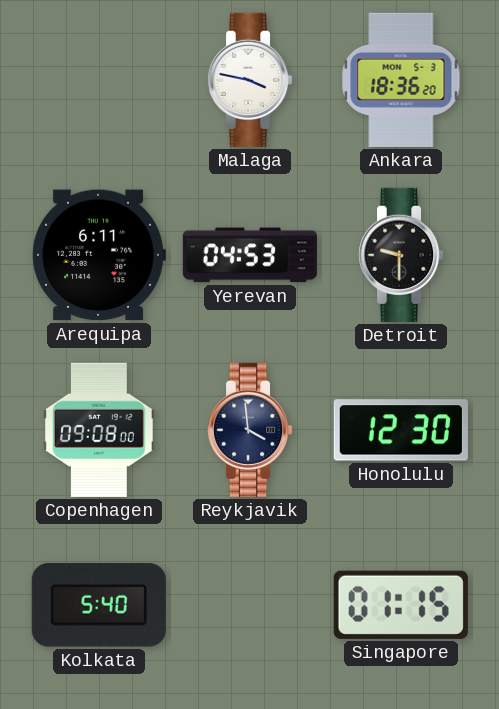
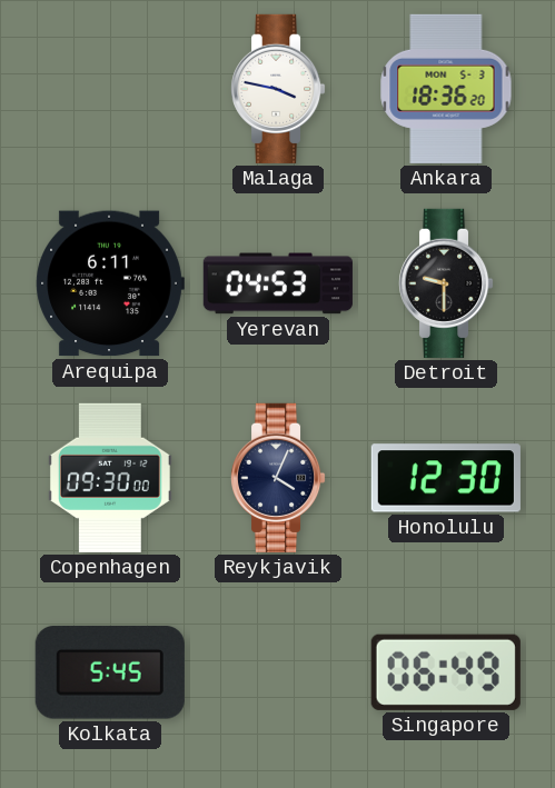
Copenhagen: 09:08 -> 09:30
Reykjavik: 3:59 -> 4:04
Kolkata: 5:40 -> 5:45
Singapore: 01:15 -> 06:49
